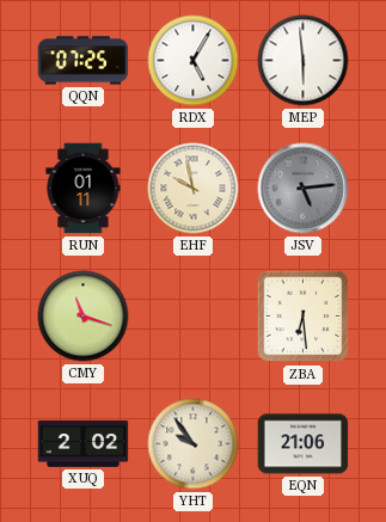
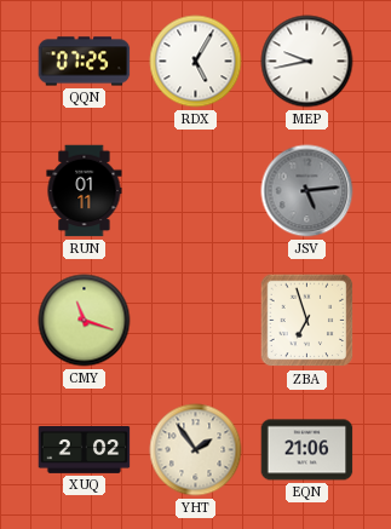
MEP: 5:59 -> 9:43
EHF: 9:58 -> none
ZBA: 6:29 -> 6:57
YHT: 9:54 -> 1:54
